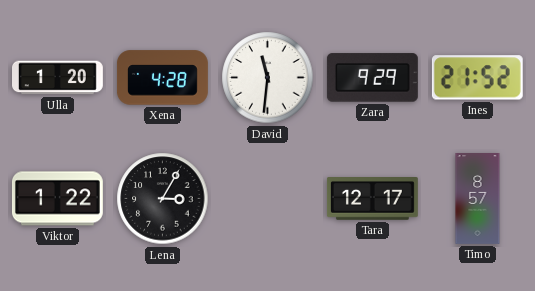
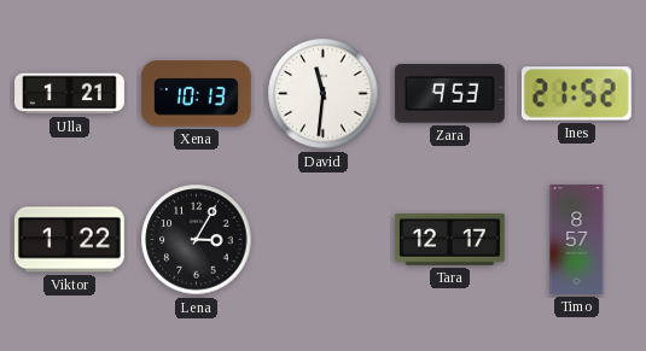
Ulla: 1:20 -> 1:21
Xena: 4:28 -> 10:13
Zara: 9:29 -> 9:53
